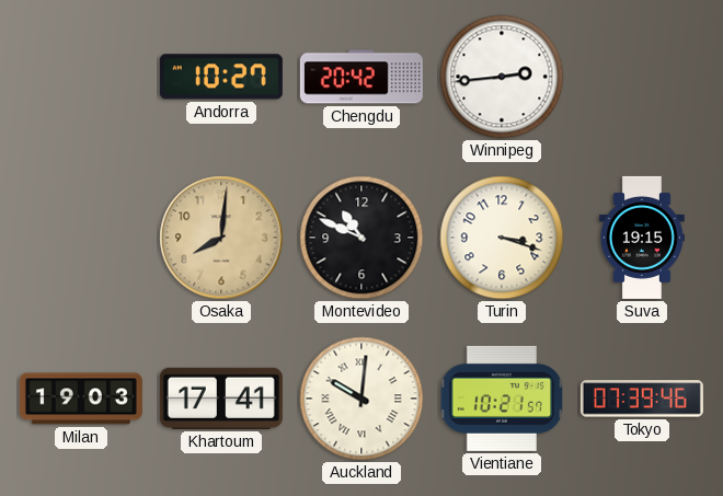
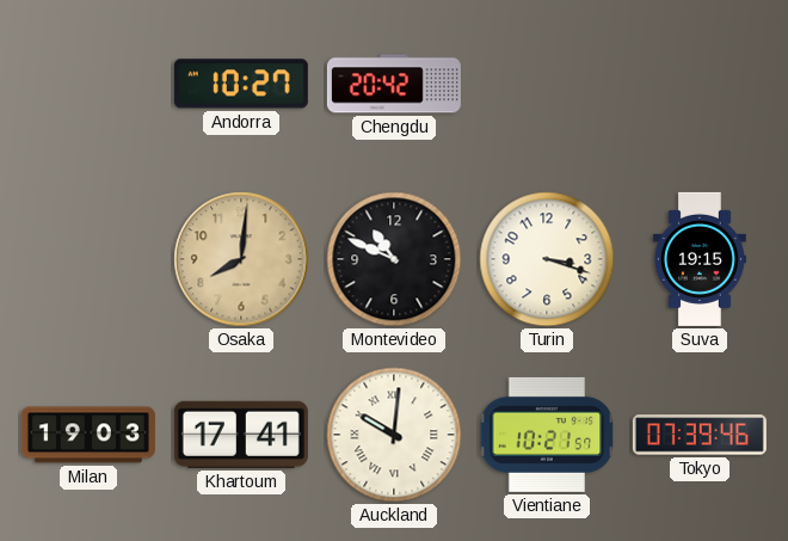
Winnipeg: 2:44 -> none
